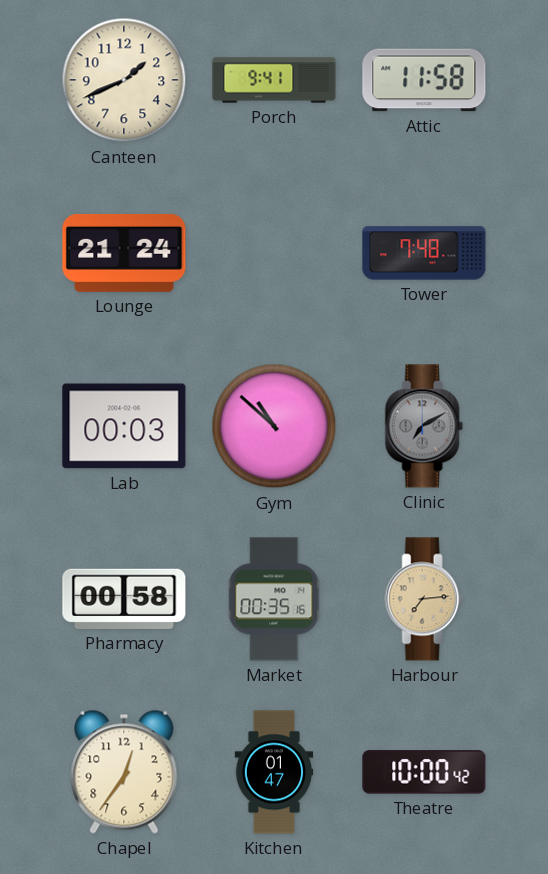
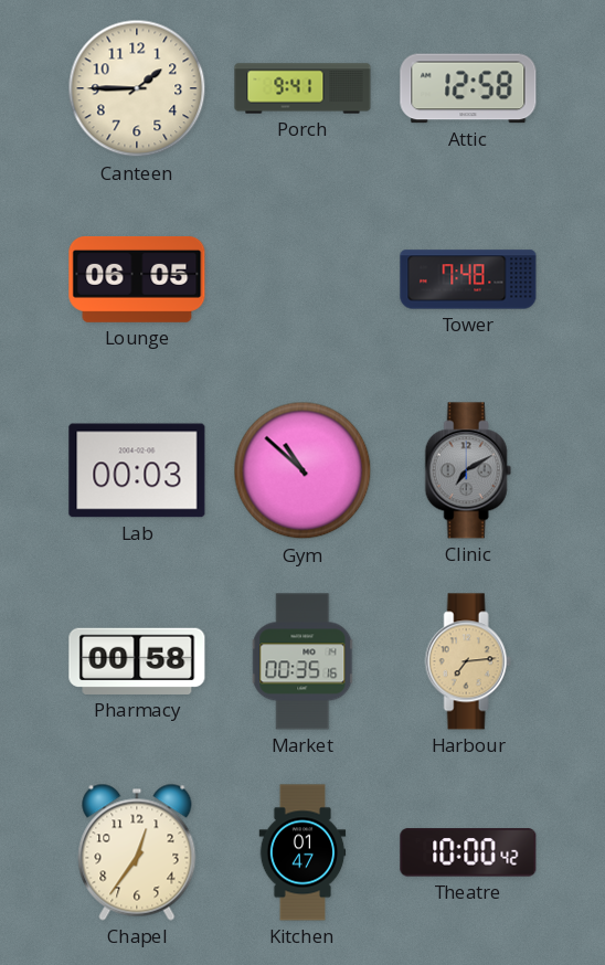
Canteen: 1:41 -> 1:45
Attic: 11:58 -> 12:58
Lounge: 21:24 -> 06:05
